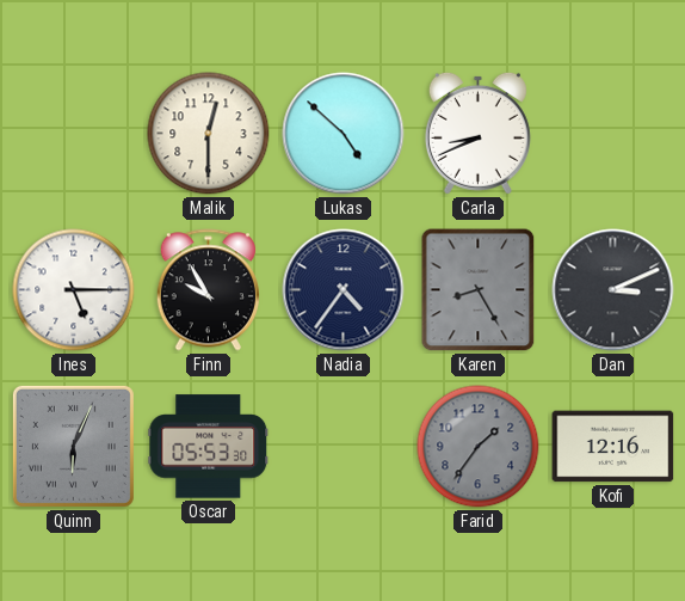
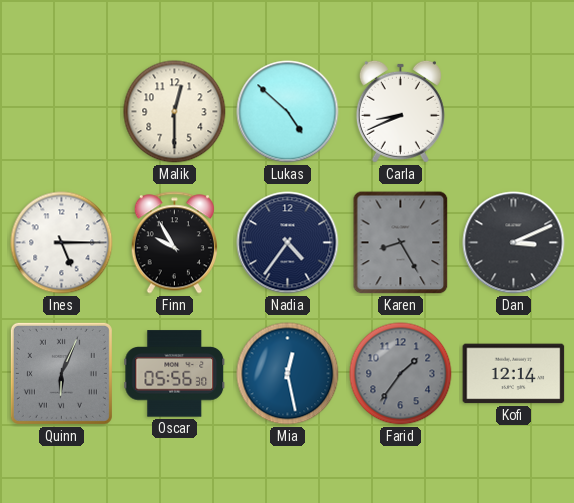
Oscar: 05:53 -> 05:56
Mia: none -> 12:28
Kofi: 12:16 -> 12:14
